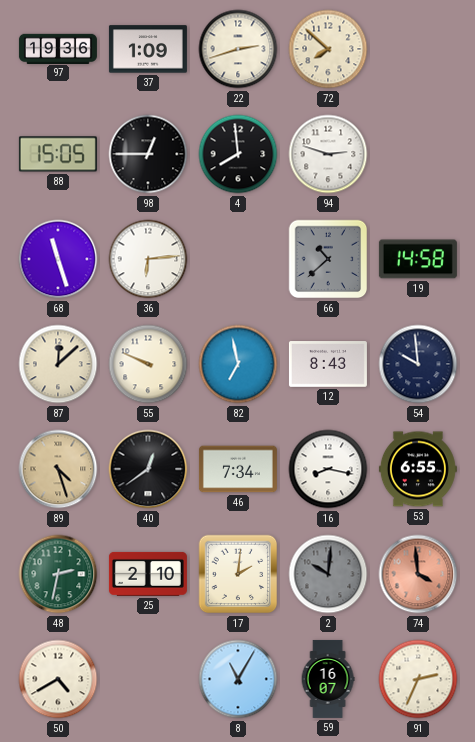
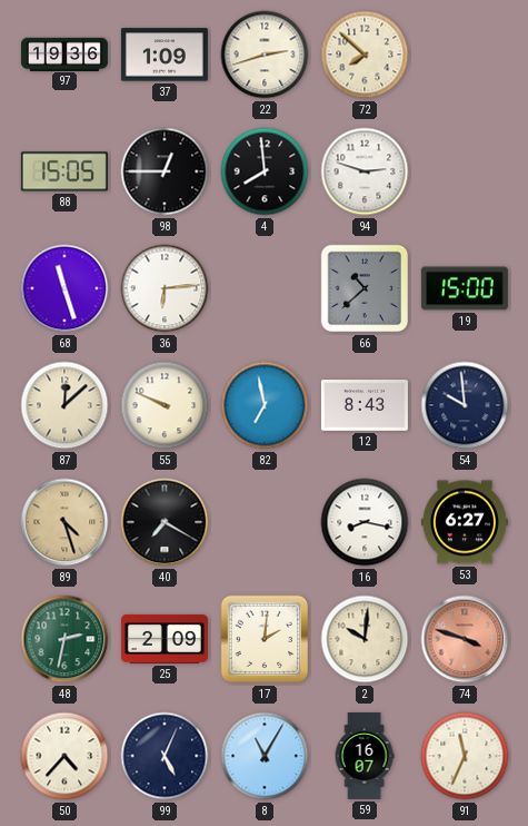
19: 14:58 -> 15:00
40: 12:39 -> 7:20
46: 7:34 -> none
53: 6:55 -> 6:27
25: 2:10 -> 2:09
2 dial: grey -> cream
74: 3:59 -> 3:48
50: 4:40 -> 4:37
99: none -> 5:04
91: 2:34 -> 11:34
